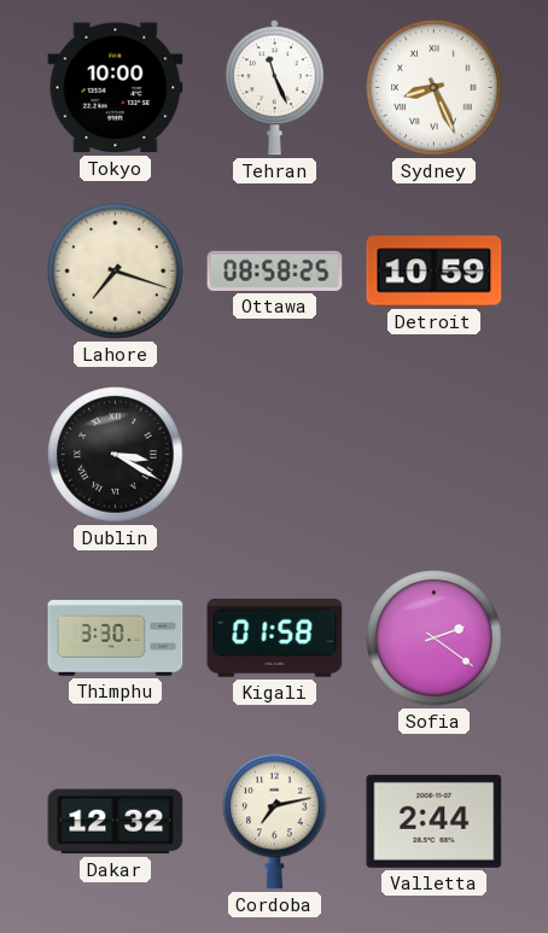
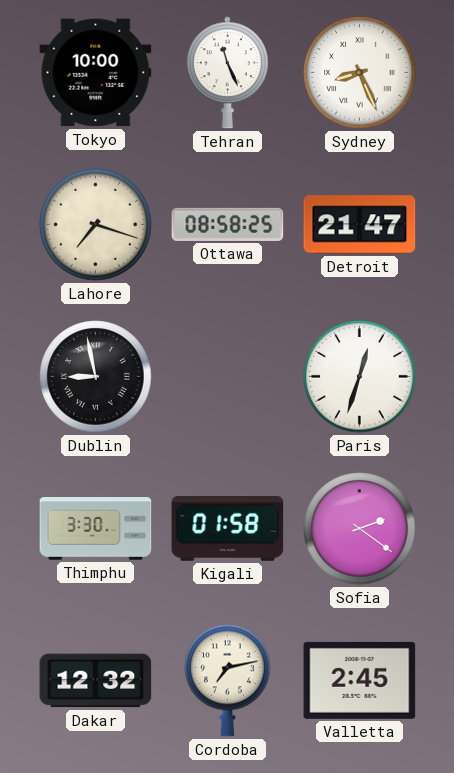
Detroit: 10:59 -> 21:47
Dublin: 3:20 -> 8:58
Paris: none -> 12:33
Valletta: 2:44 -> 2:45
